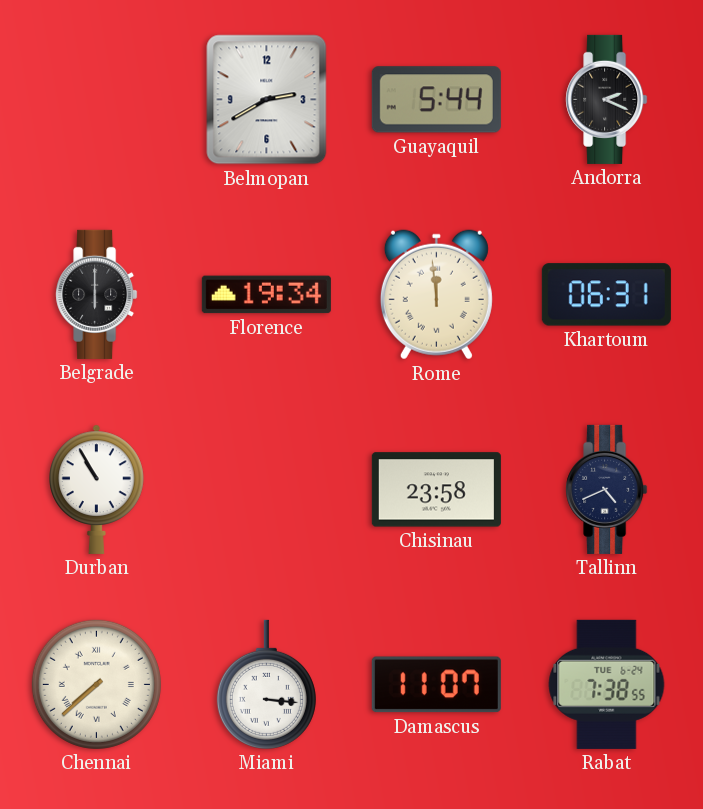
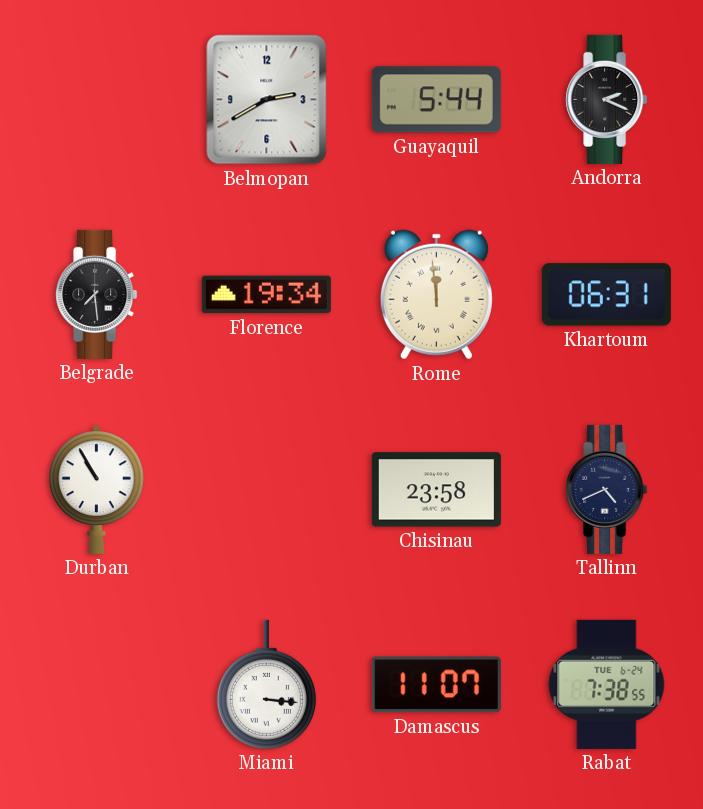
Belgrade: 6:00 -> 7:29
Chennai: 7:38 -> none
